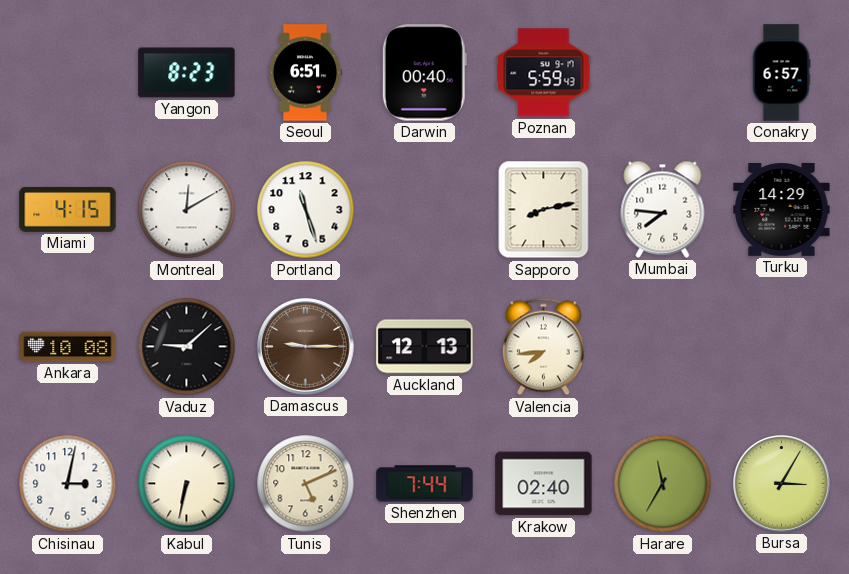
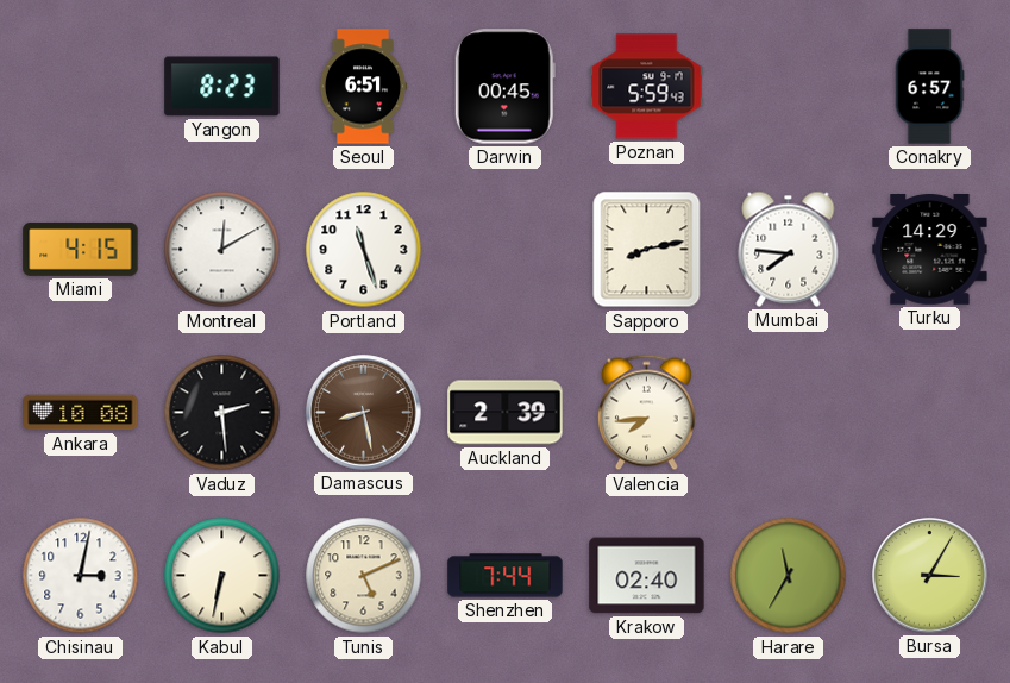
Darwin: 00:40 -> 00:45
Vaduz: 9:08 -> 2:29
Damascus: 9:15 -> 8:28
Auckland: 12:13 -> 2:39
